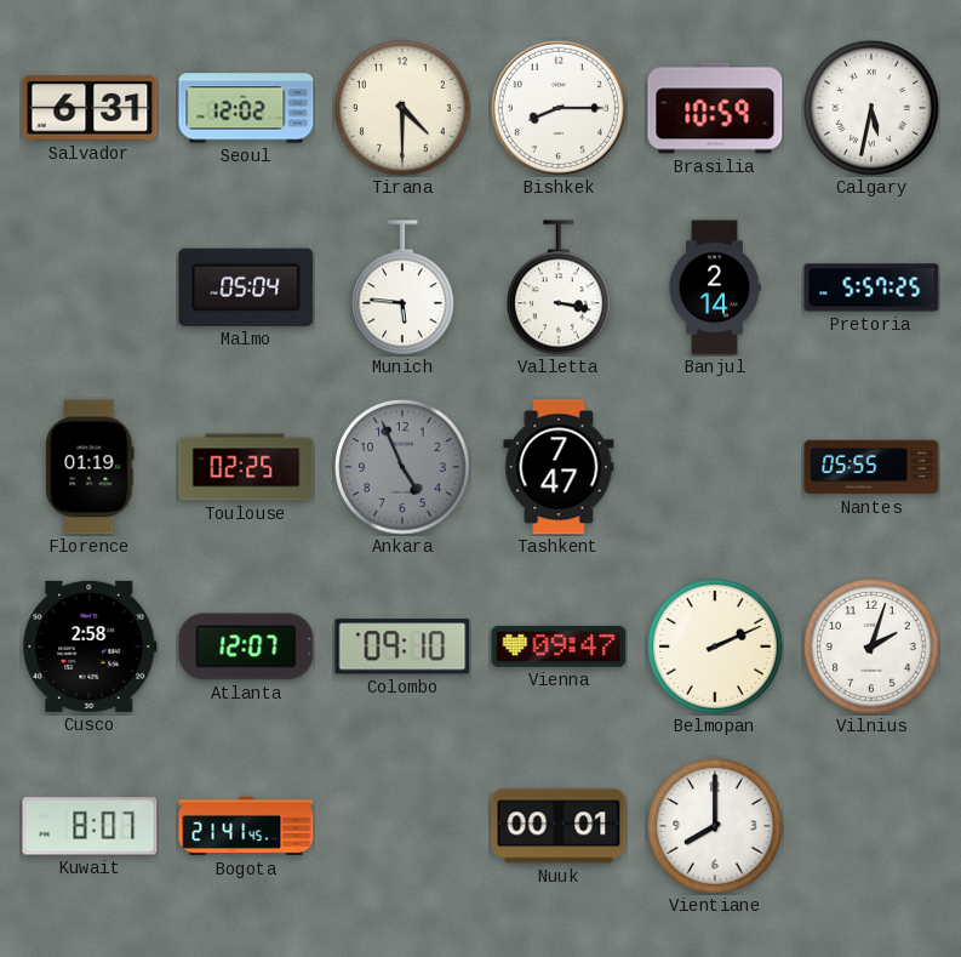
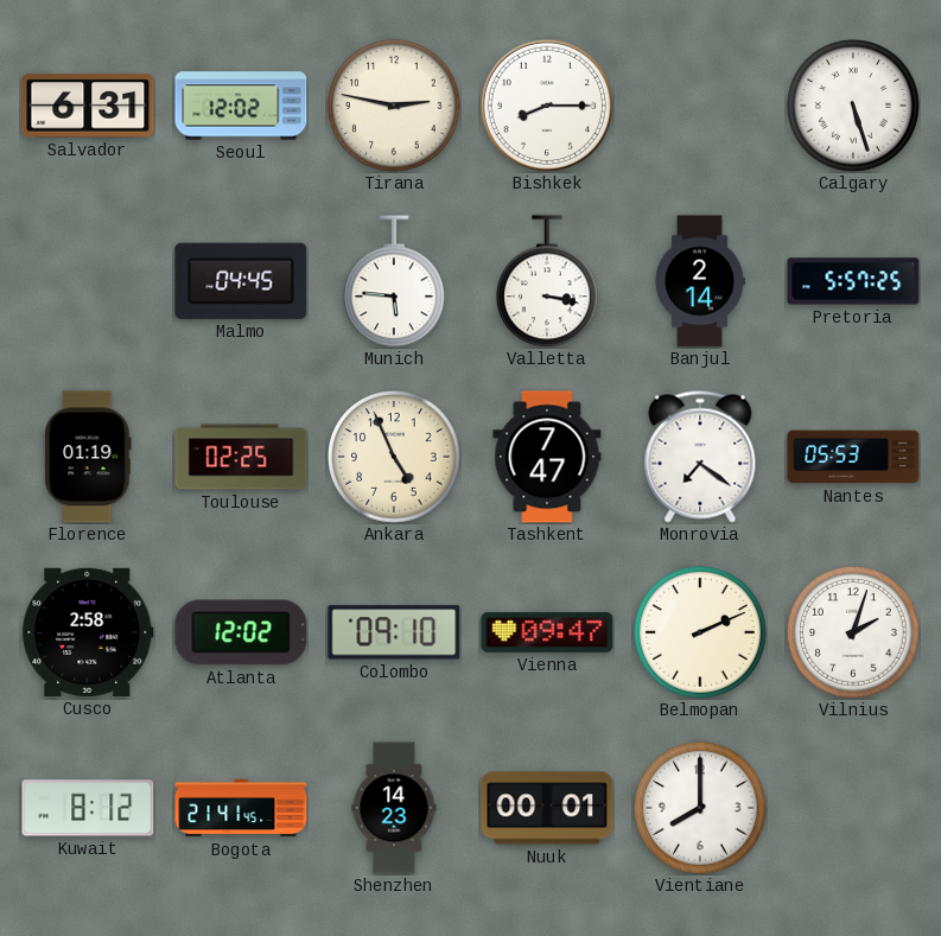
Tirana: 4:30 -> 2:47
Brasilia: 10:59 -> none
Calgary: 5:32 -> 5:27
Malmo: 05:04 -> 04:45
Ankara dial: grey -> cream
Monrovia: none -> 7:21
Nantes: 05:55 -> 05:53
Atlanta: 12:07 -> 12:02
Kuwait: 8:07 -> 8:12
Shenzhen: none -> 14:23
